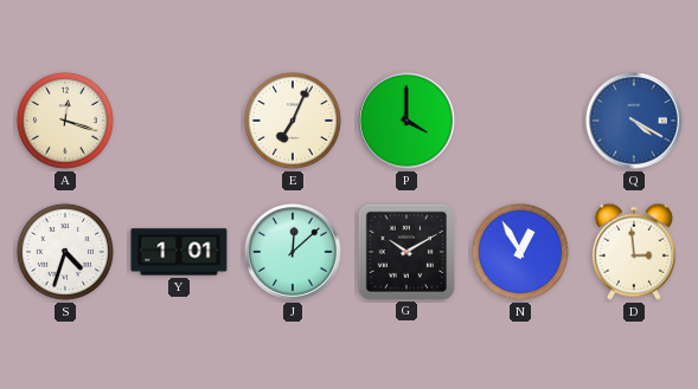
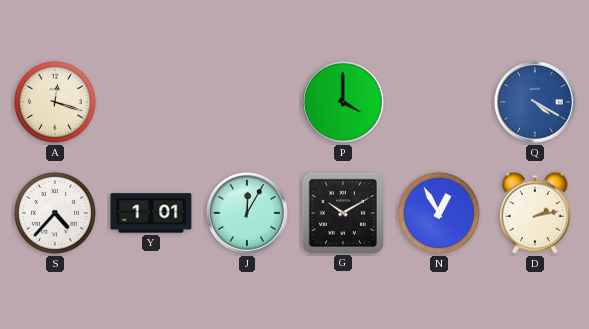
E: 7:04 -> none
S: 4:33 -> 4:37
J: 12:08 -> 12:05
D: 2:59 -> 2:13
